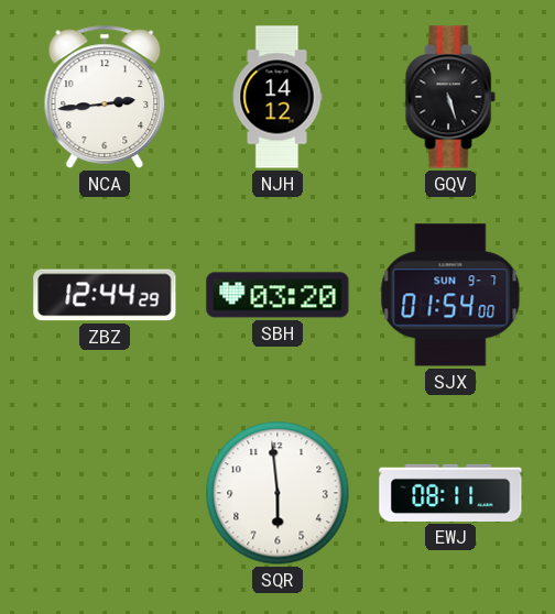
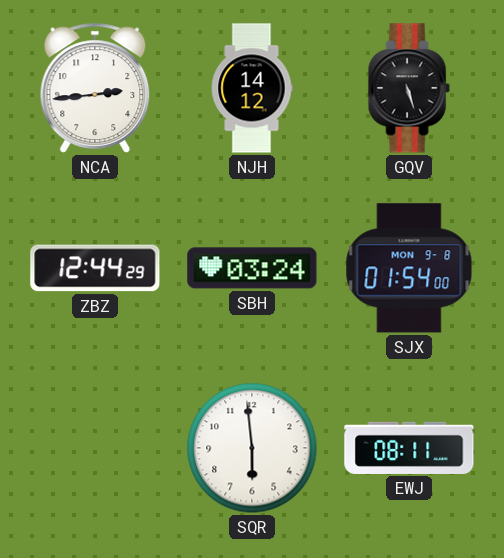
SBH: 03:20 -> 03:24
SJX date: SUN 9-7 -> MON 9-8
